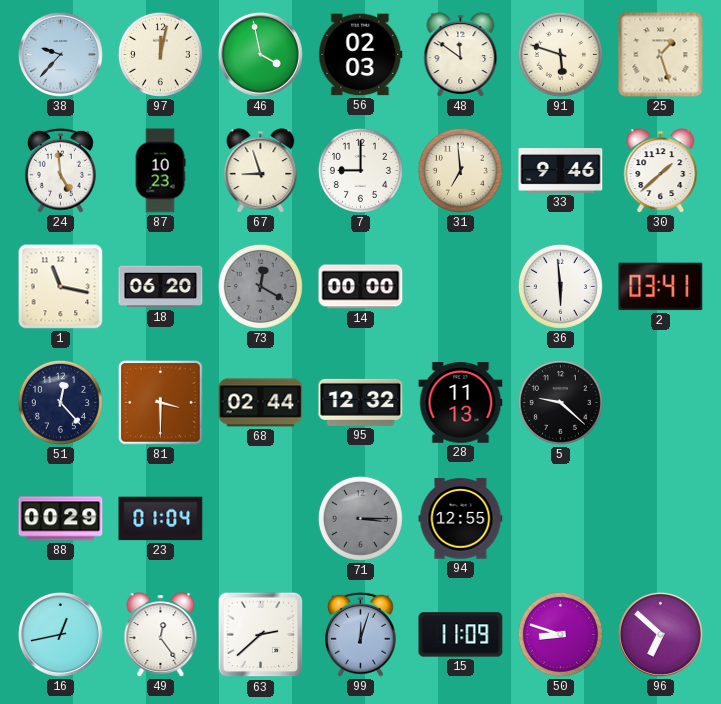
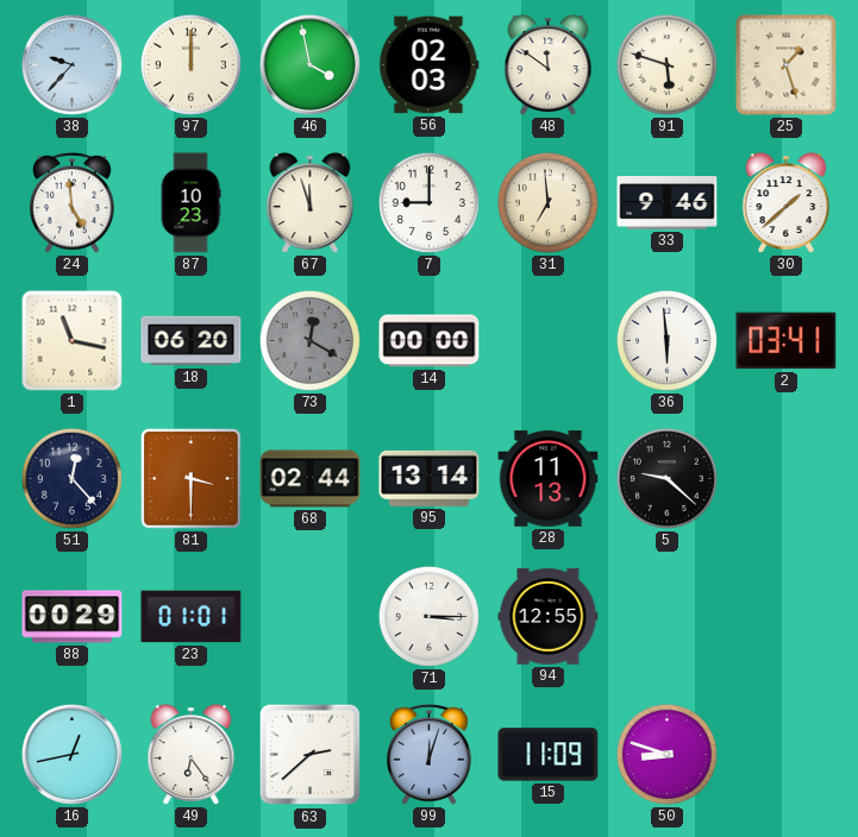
97: 12:02 -> 12:00
67: 8:57 -> 11:57
95: 12:32 -> 13:14
23: 01:04 -> 01:01
71 dial: grey -> white
49: 12:24 -> 6:24
96: 6:52 -> none
